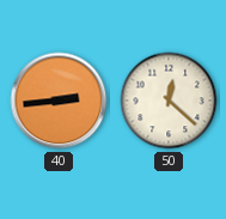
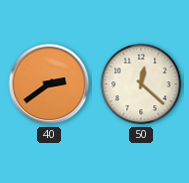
40: 2:44 -> 2:39
